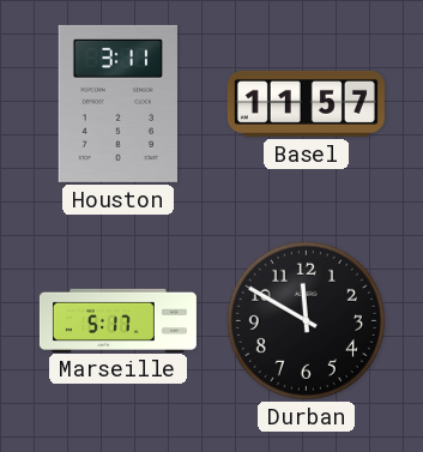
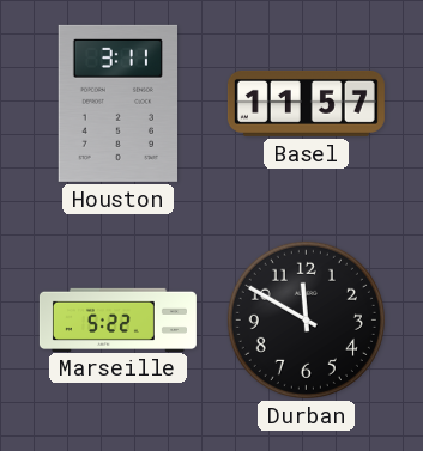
Marseille: 5:17 -> 5:22
